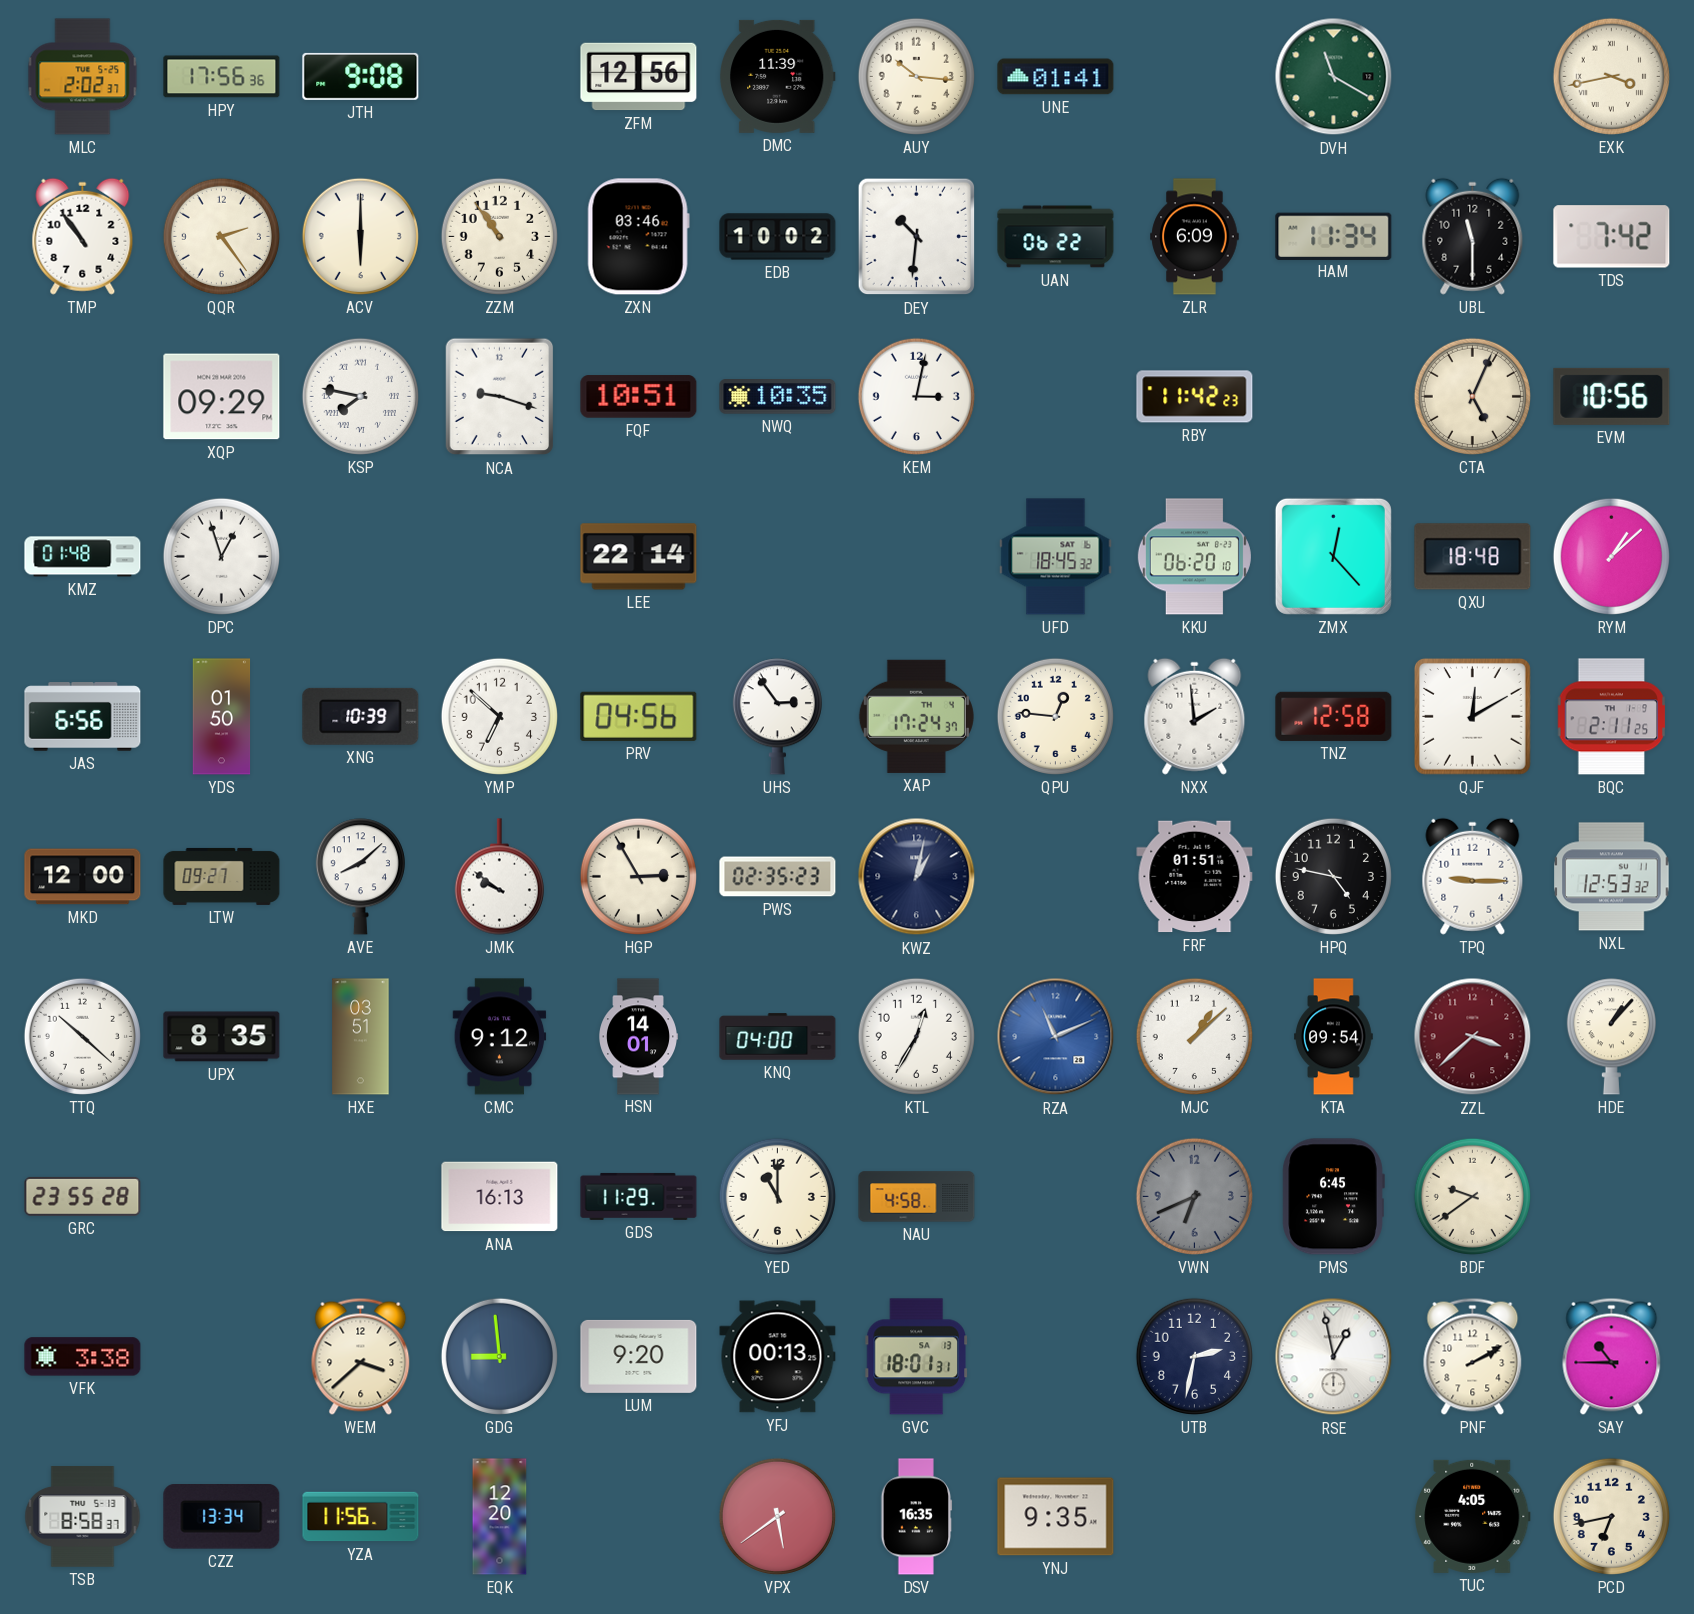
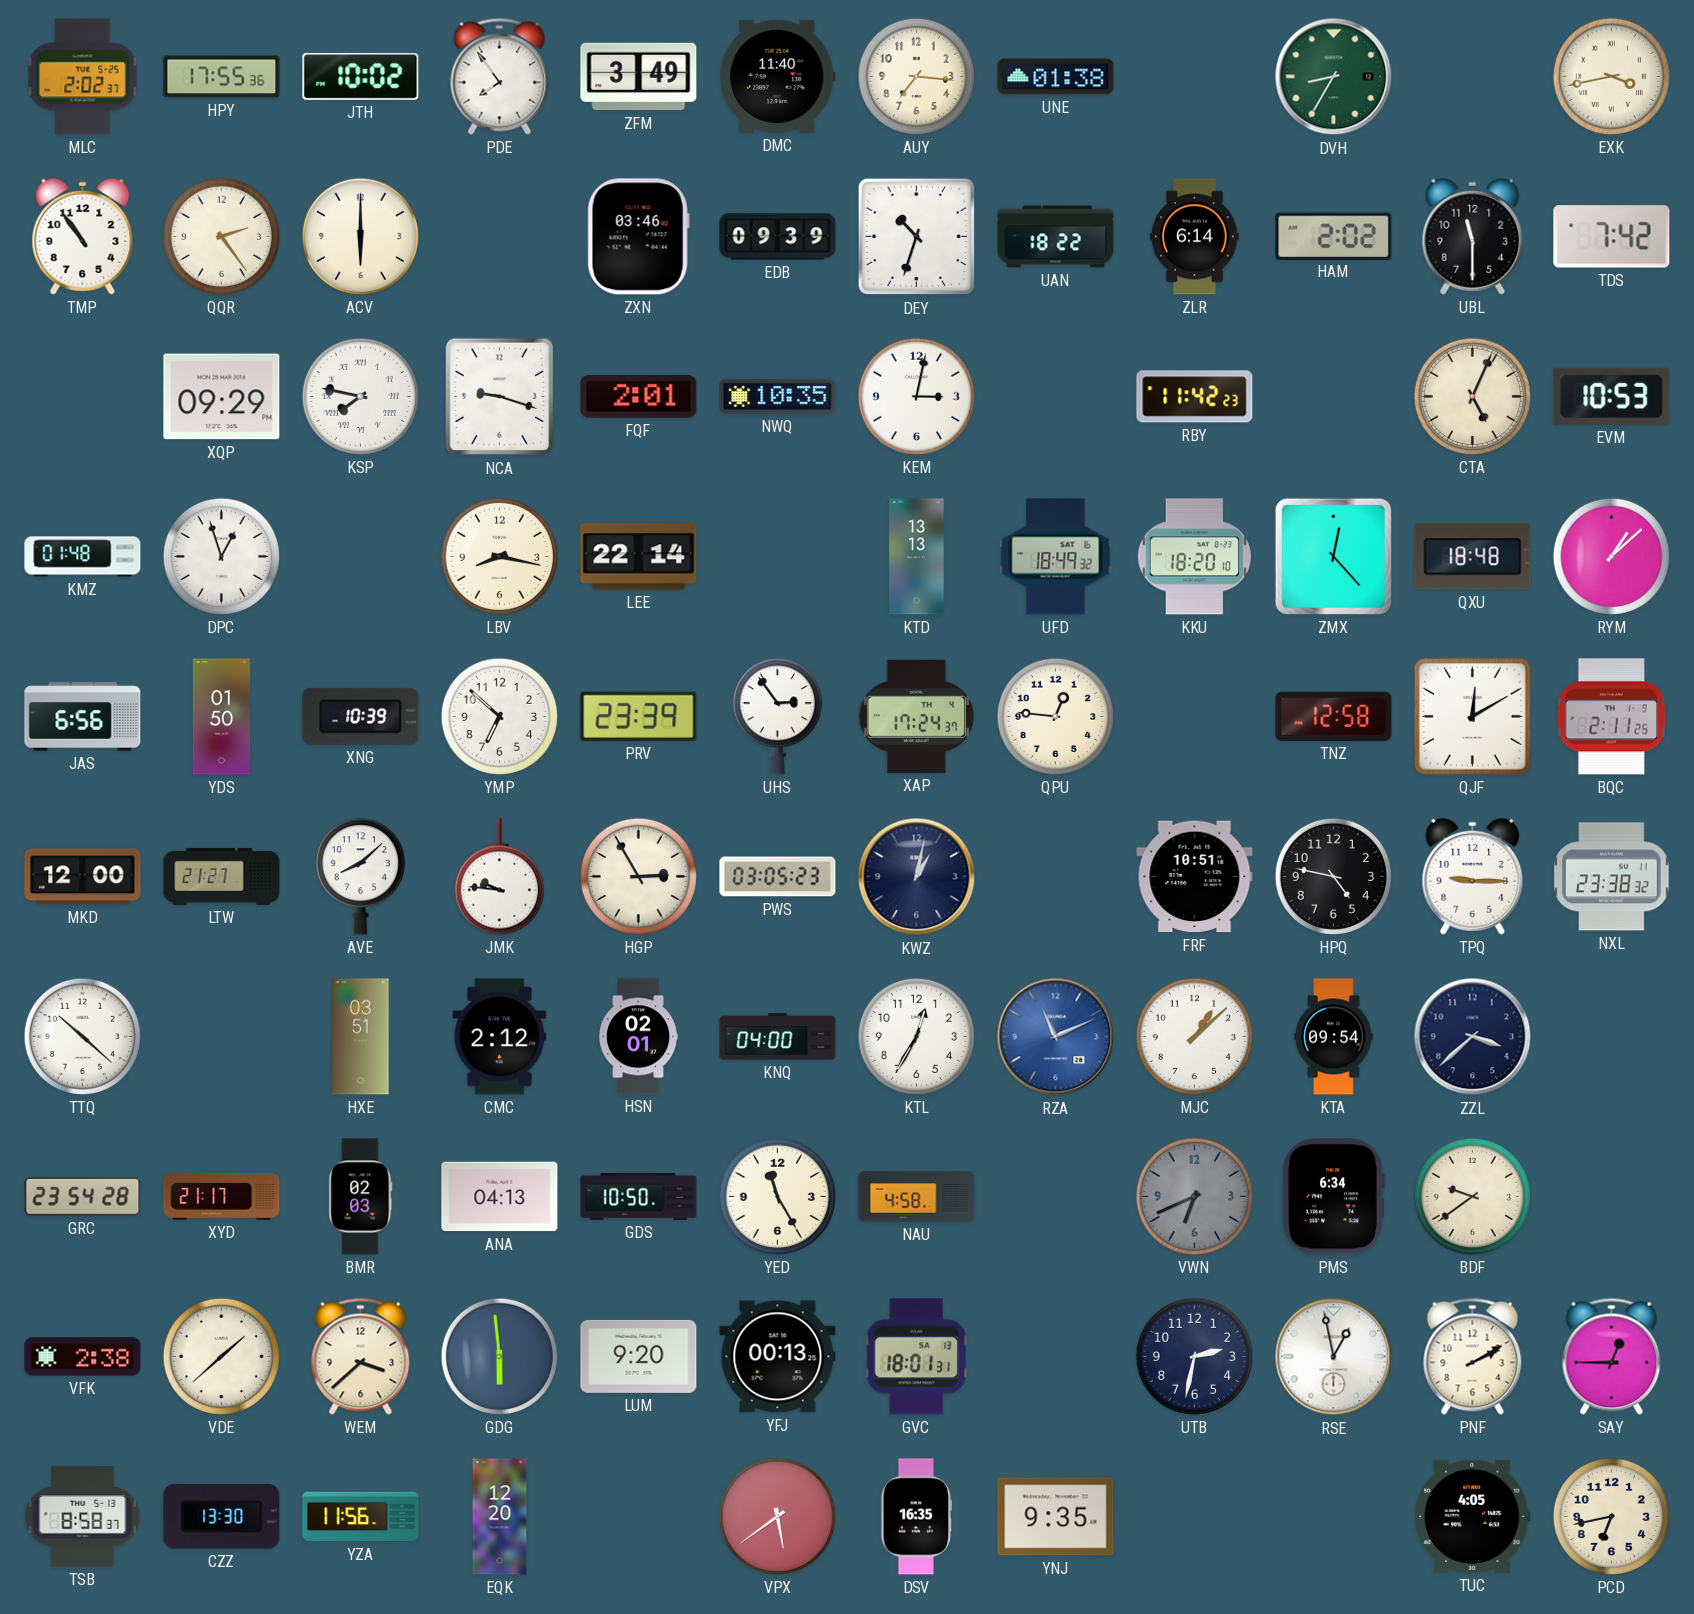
HPY: 17:56 -> 17:55
JTH: 9:08 -> 10:02
PDE: none -> 7:54
ZFM: 12:56 -> 3:49
DMC: 11:39 -> 11:40
AUY: 10:16 -> 7:16
UNE: 01:41 -> 01:38
DVH: 11:20 -> 8:35
ZZM: 10:54 -> none
EDB: 10:02 -> 09:39
DEY: 10:31 -> 10:33
UAN: 06:22 -> 18:22
ZLR: 6:09 -> 6:14
HAM: 11:34 -> 2:02
FQF: 10:51 -> 2:01
EVM: 10:56 -> 10:53
LBV: none -> 8:17
KTD: none -> 13:13
UFD: 18:45 -> 18:49
KKU: 06:20 -> 18:20
PRV: 04:56 -> 23:39
NXX: 1:59 -> none
LTW: 09:27 -> 21:27
JMK: 9:51 -> 9:46
PWS: 02:35 -> 03:05
FRF: 01:51 -> 10:51
NXL: 12:53 -> 23:38
UPX: 8:35 -> none
CMC: 9:12 -> 2:12
HSN: 14:01 -> 02:01
ZZL dial: burgundy -> navy
HDE: 1:07 -> none
GRC: 23:55 -> 23:54
XYD: none -> 21:17
BMR: none -> 02:03
ANA: 16:13 -> 04:13
GDS: 11:29 -> 10:50
YED: 11:00 -> 11:25
PMS: 6:45 -> 6:34
VFK: 3:38 -> 2:38
VDE: none -> 1:38
GDG: 8:59 -> 5:59
SAY: 10:45 -> 12:45
CZZ: 13:34 -> 13:30
